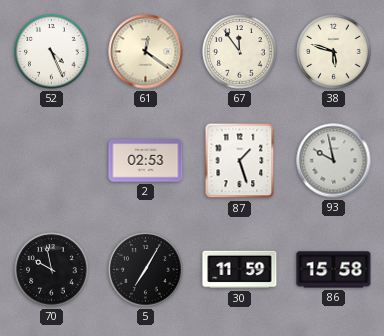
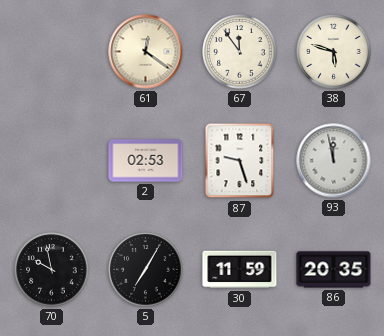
52: 4:26 -> none
87: 1:27 -> 9:27
93: 9:58 -> 11:58
86: 15:58 -> 20:35
